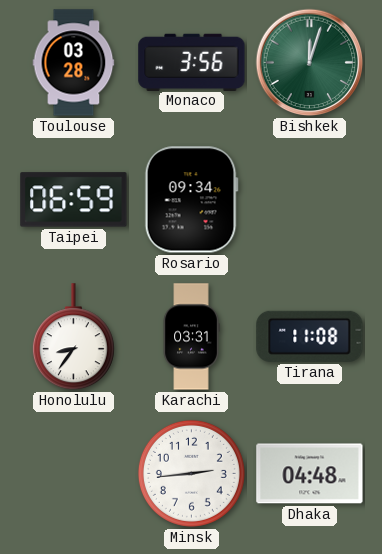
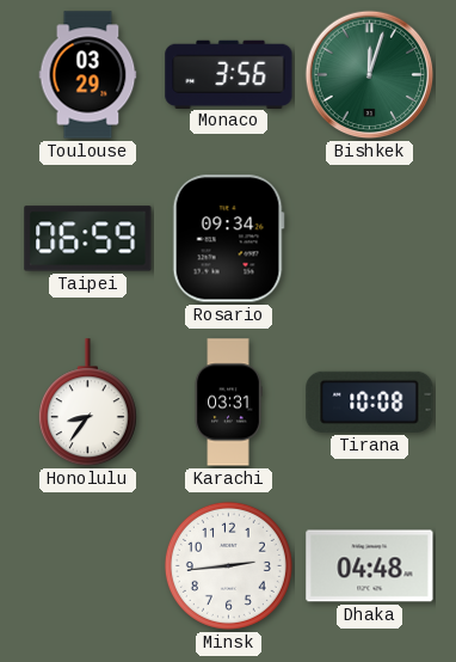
Toulouse: 03:28 -> 03:29
Tirana: 11:08 -> 10:08
